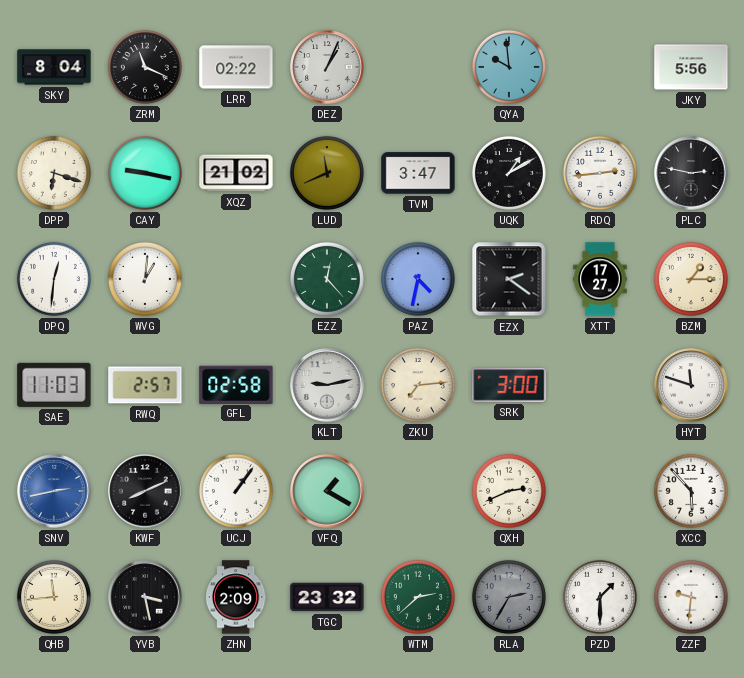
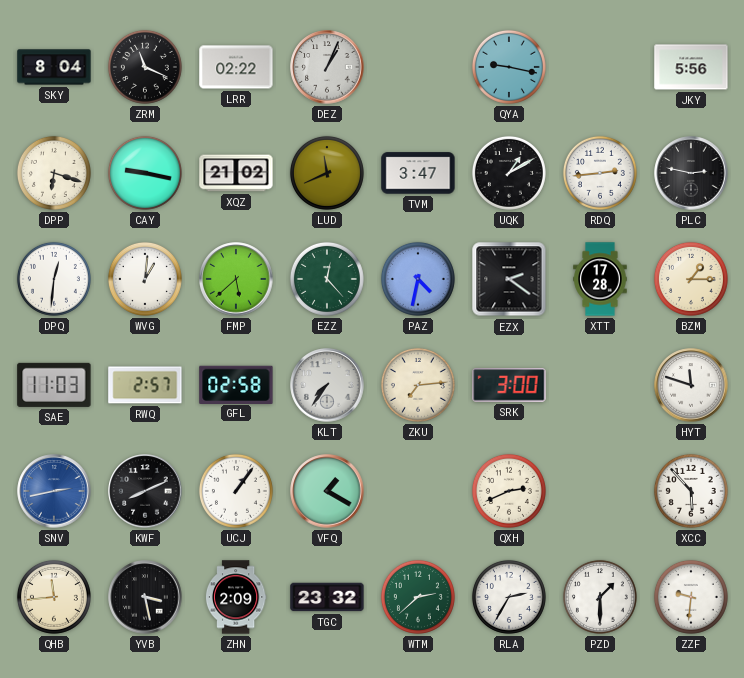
QYA: 9:59 -> 9:17
FMP: none -> 5:38
XTT: 17:27 -> 17:28
KLT: 9:13 -> 7:36
RLA dial: grey -> white
